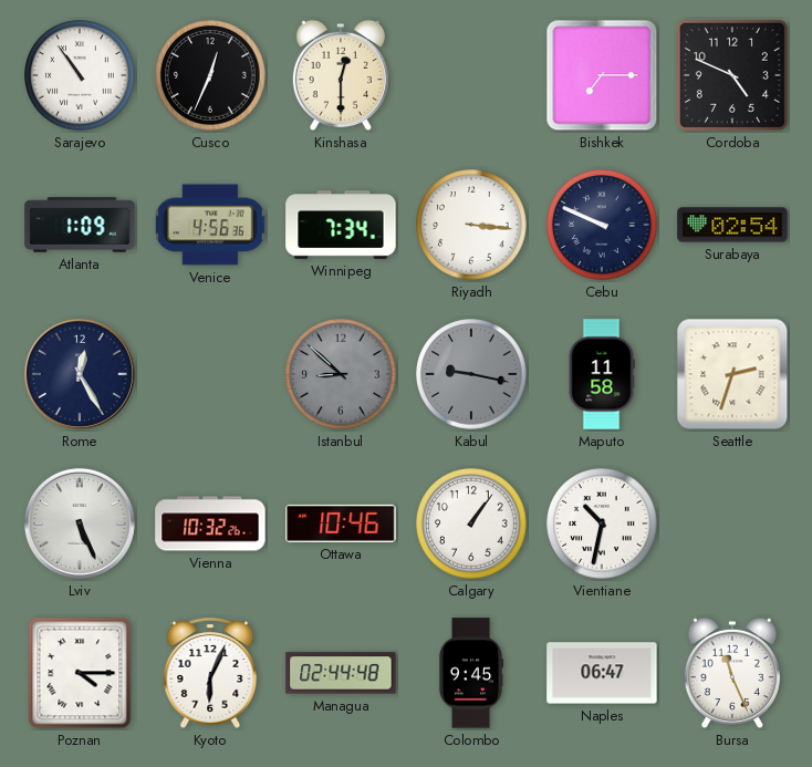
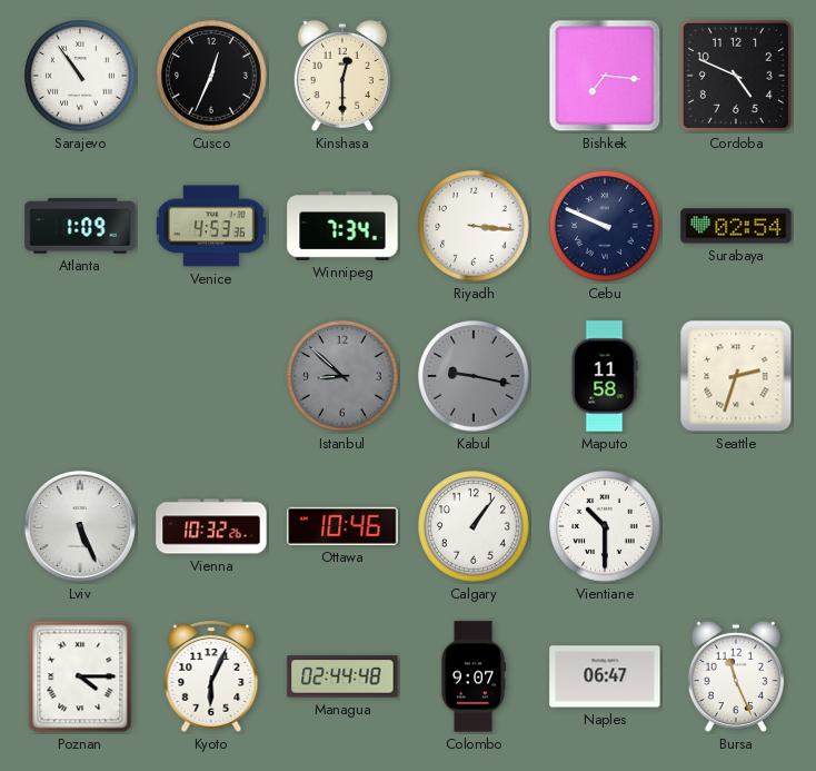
Bishkek: 7:15 -> 7:16
Venice: 4:56 -> 4:53
Rome: 12:25 -> none
Vientiane: 10:32 -> 10:30
Colombo: 9:45 -> 9:07
